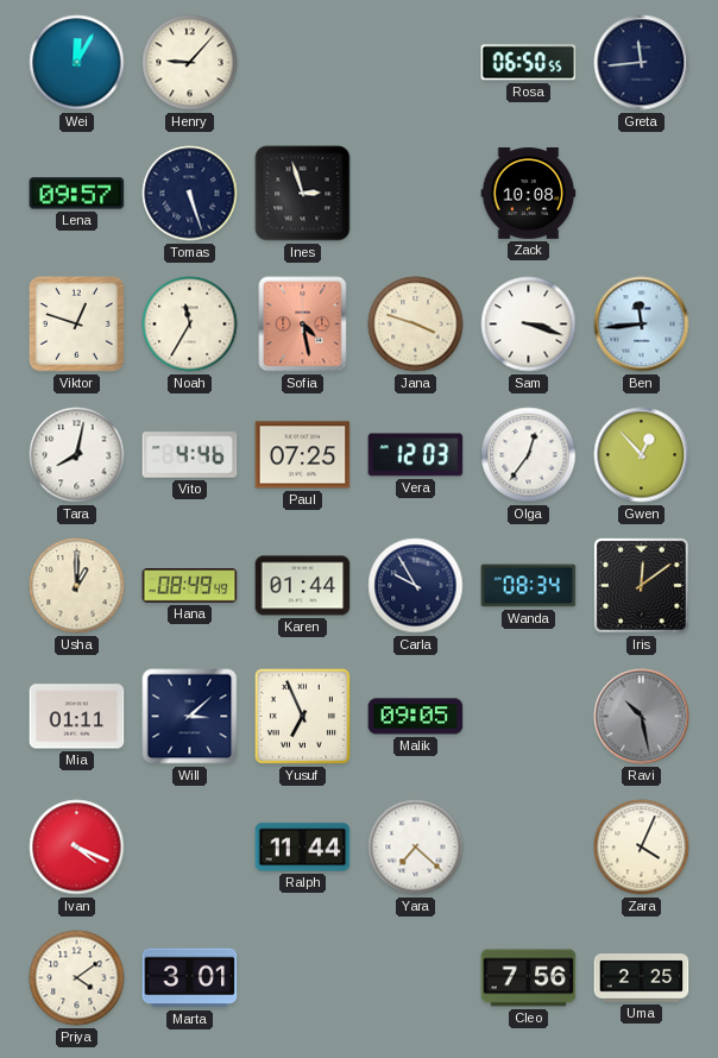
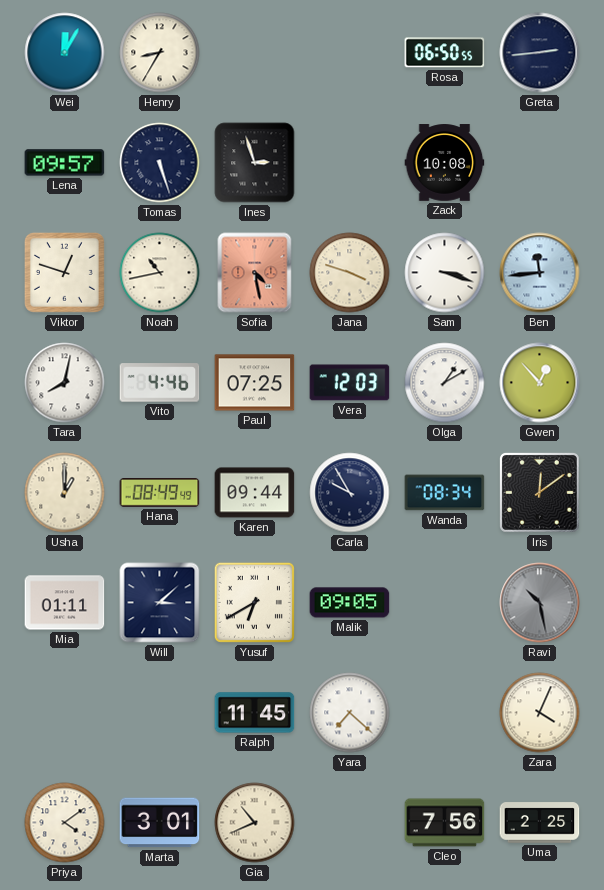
Henry: 9:07 -> 8:35
Greta: 11:44 -> 2:44
Noah: 11:35 -> 10:43
Olga: 12:36 -> 1:10
Karen: 01:44 -> 09:44
Yusuf: 6:56 -> 6:40
Ivan: 4:19 -> none
Ralph: 11:44 -> 11:45
Gia: none -> 10:41
